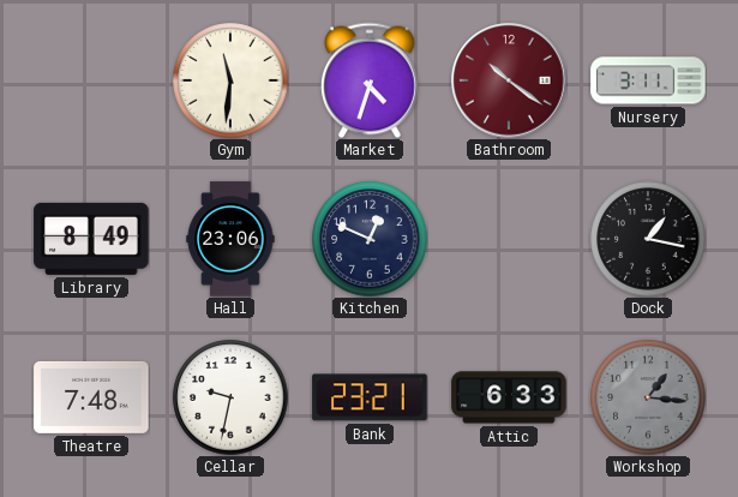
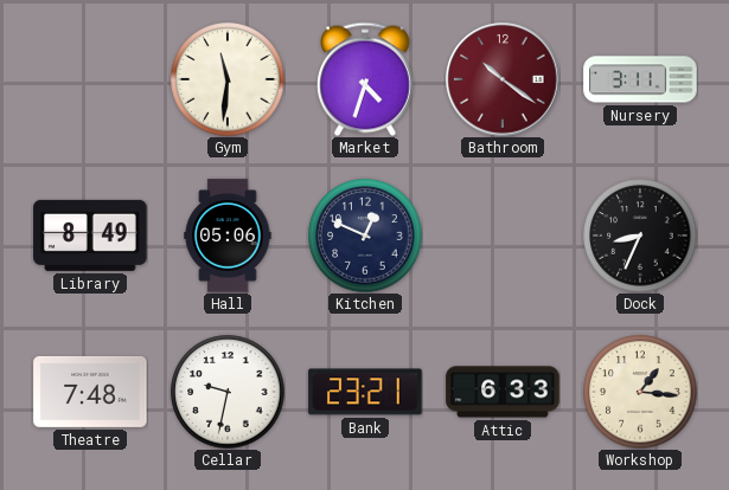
Hall: 23:06 -> 05:06
Dock: 1:17 -> 8:34
Workshop dial: grey -> cream
